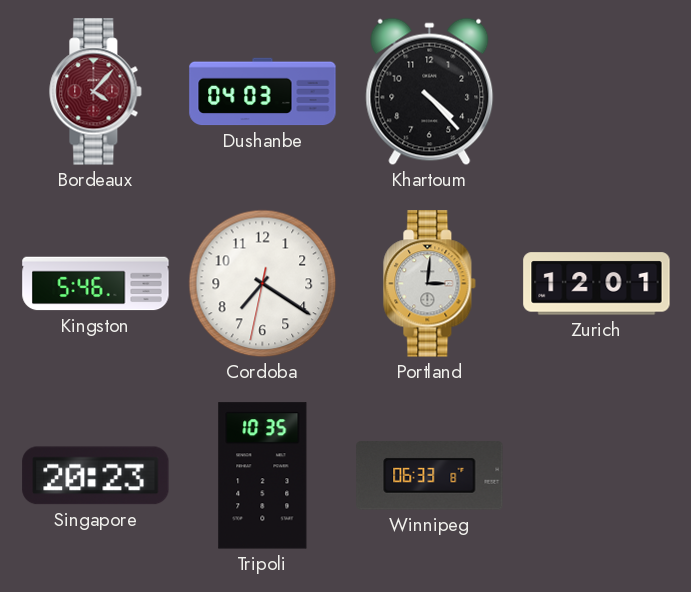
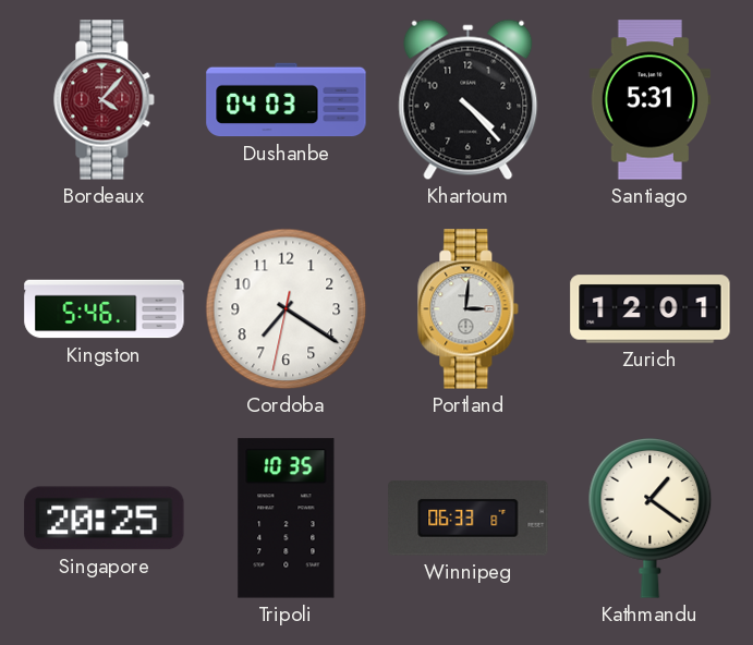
Santiago: none -> 5:31
Singapore: 20:23 -> 20:25
Kathmandu: none -> 1:21
